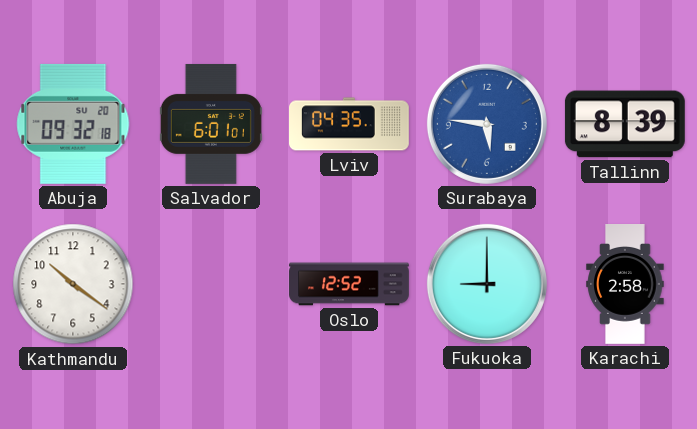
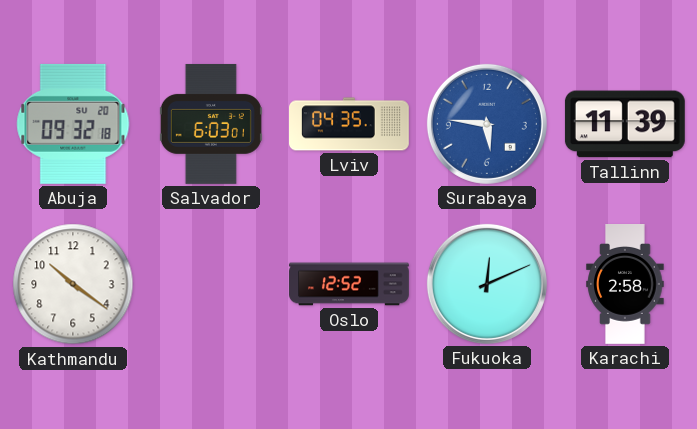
Salvador: 6:01 -> 6:03
Tallinn: 8:39 -> 11:39
Fukuoka: 9:00 -> 12:11
